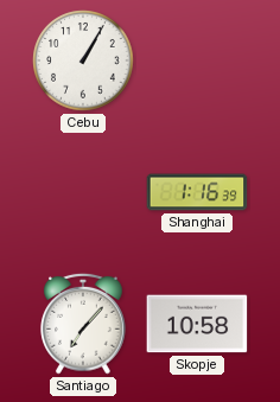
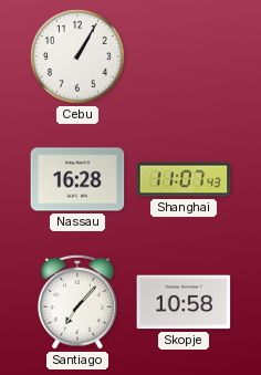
Nassau: none -> 16:28
Shanghai: 1:16 -> 11:07
